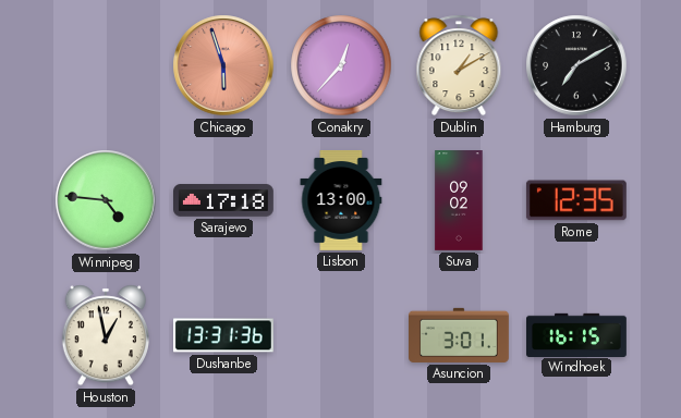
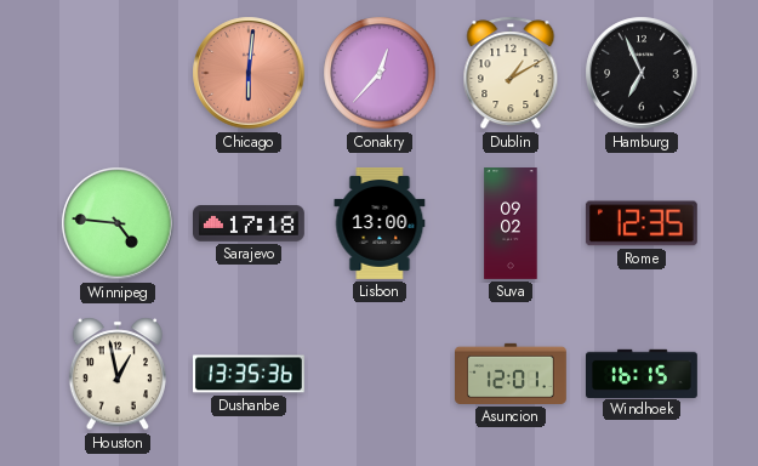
Chicago: 5:57 -> 6:01
Hamburg: 7:10 -> 6:56
Dushanbe: 13:31 -> 13:35
Asuncion: 3:01 -> 12:01
